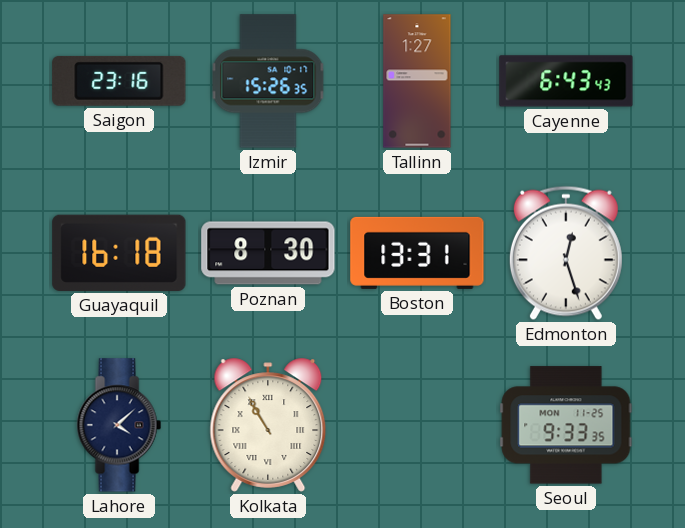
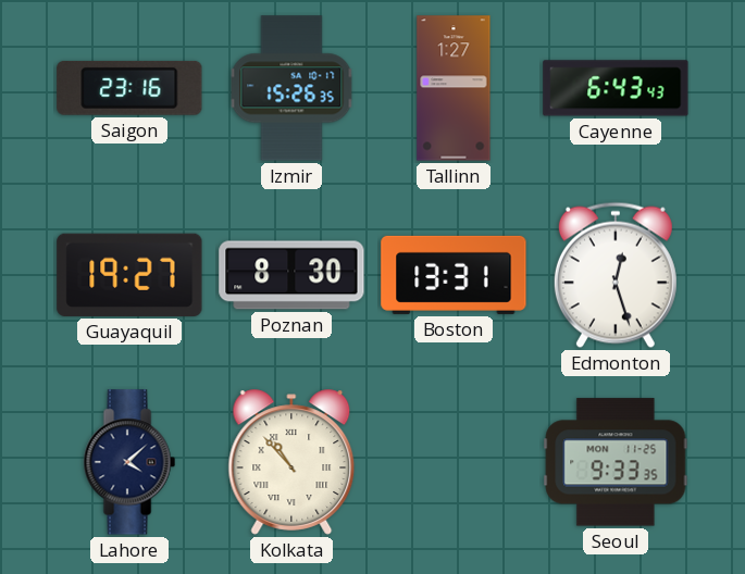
Guayaquil: 16:18 -> 19:27
Kolkata: 10:55 -> 10:53
